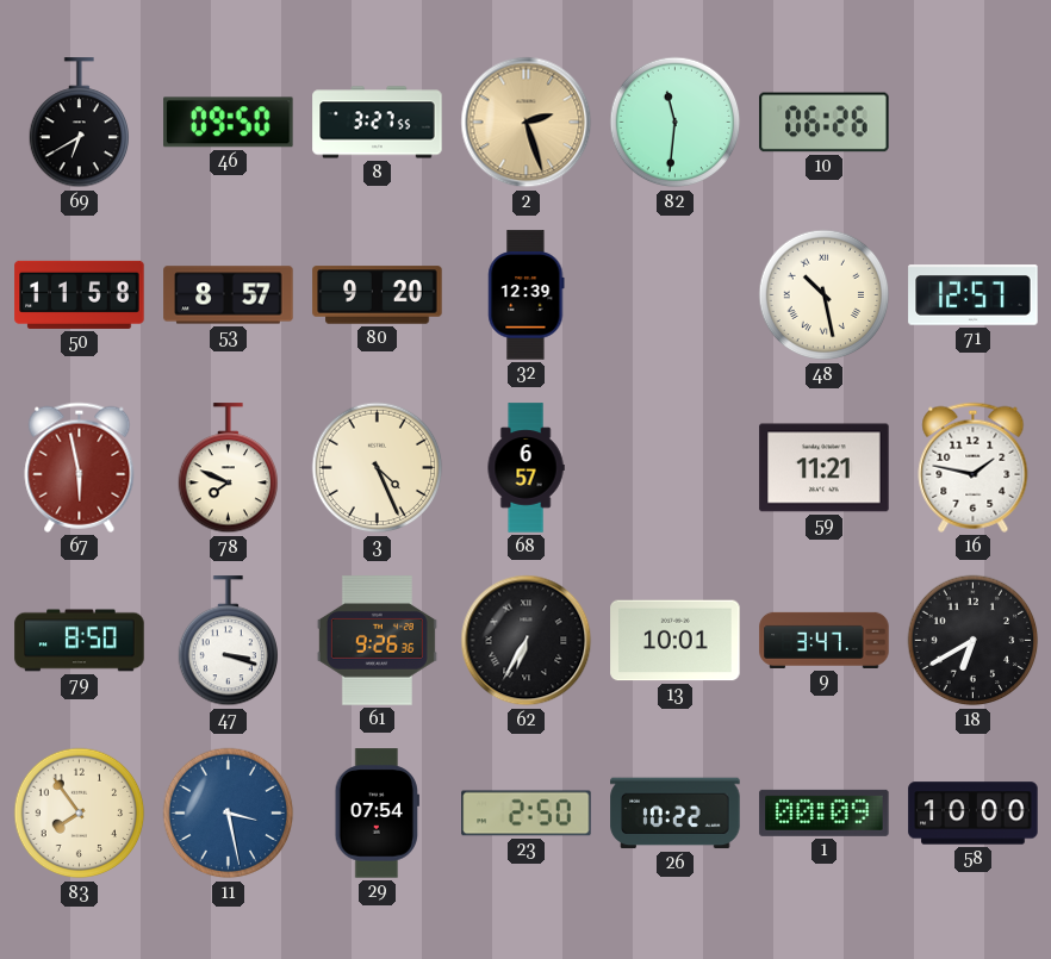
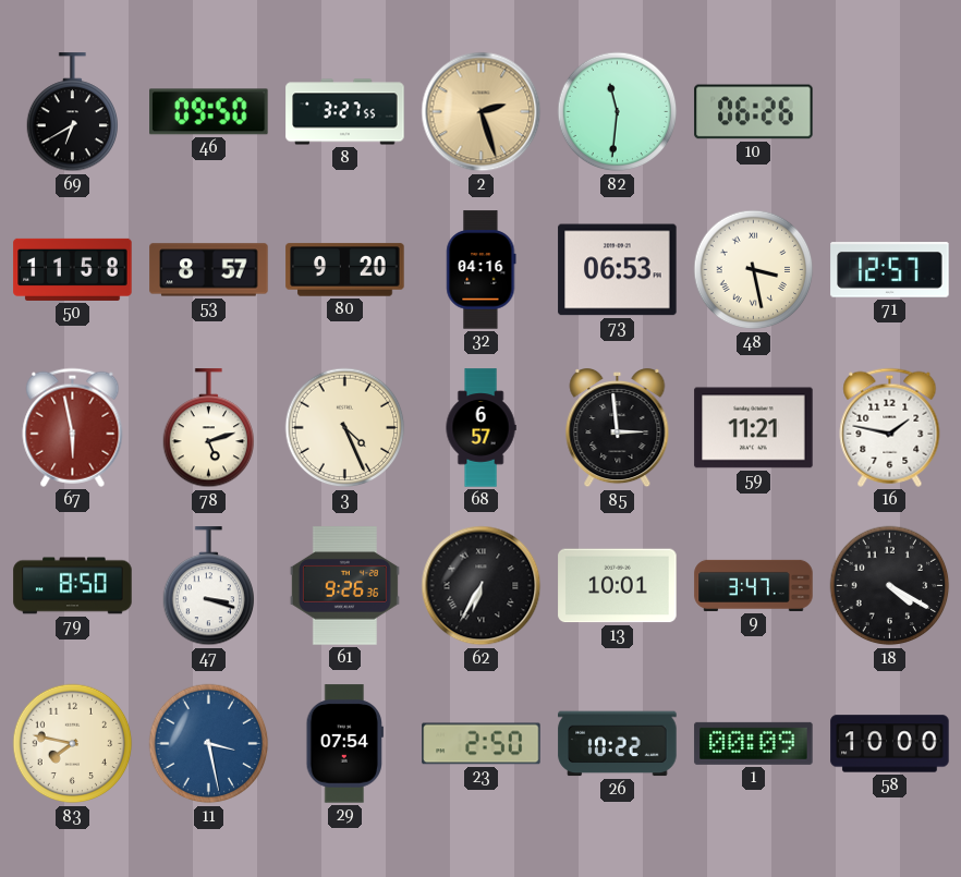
32: 12:39 -> 04:16
73: none -> 06:53
48: 10:28 -> 3:28
78: 7:49 -> 5:12
85: none -> 2:59
18: 6:40 -> 4:20
83: 7:54 -> 7:47
